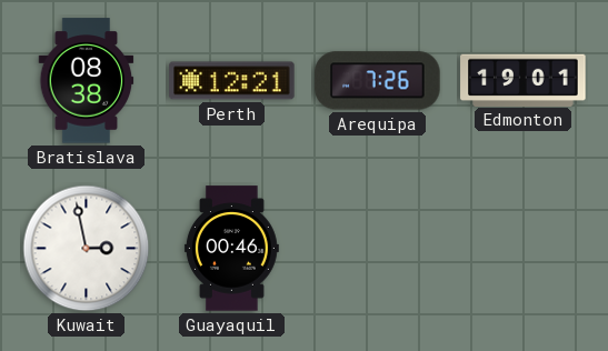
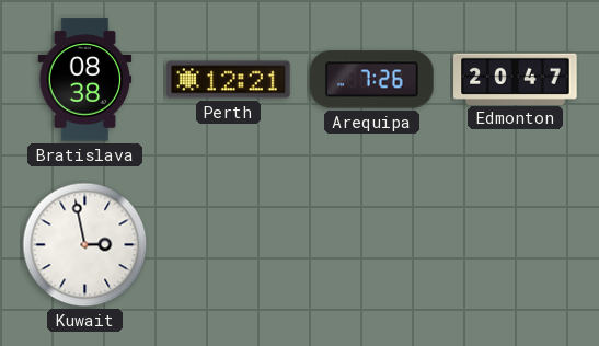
Edmonton: 19:01 -> 20:47
Guayaquil: 00:46 -> none
